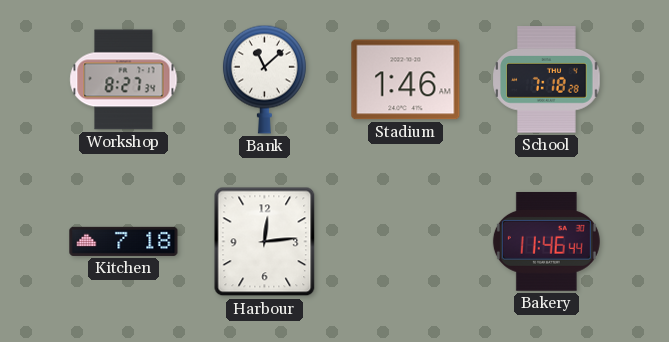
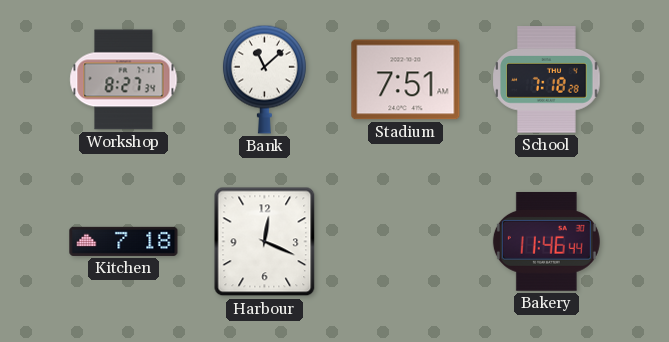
Stadium: 1:46 -> 7:51
Harbour: 12:14 -> 12:19
